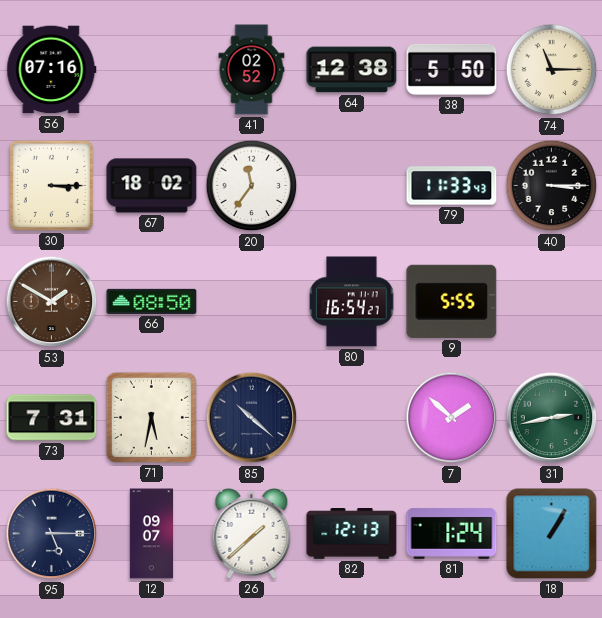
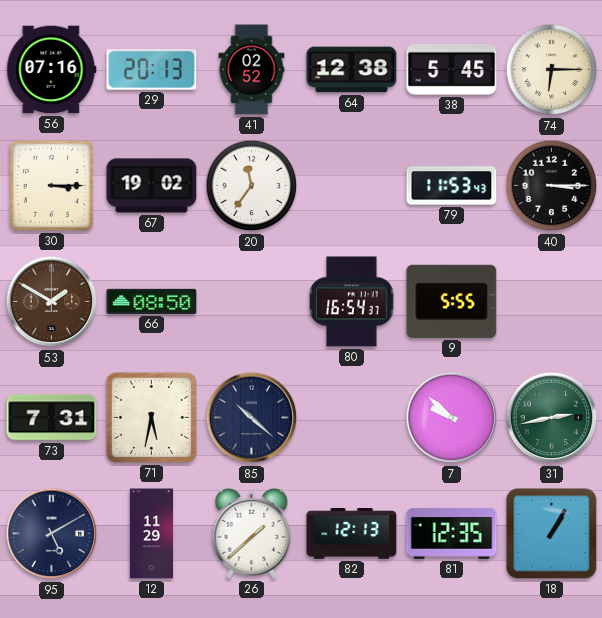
29: none -> 20:13
38: 5:50 -> 5:45
74: 11:15 -> 6:15
67: 18:02 -> 19:02
79: 11:33 -> 11:53
80: 16:54:27 -> 16:54:37
7: 1:52 -> 9:52
95: 5:15 -> 5:10
12: 09:07 -> 11:29
81: 1:24 -> 12:35
